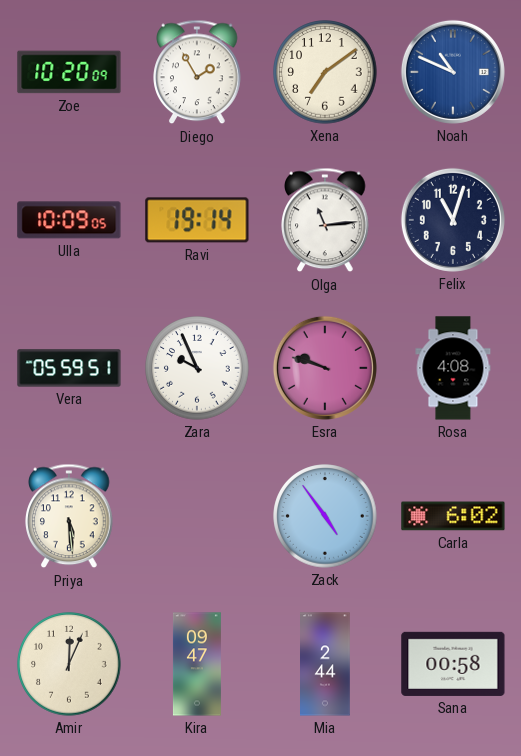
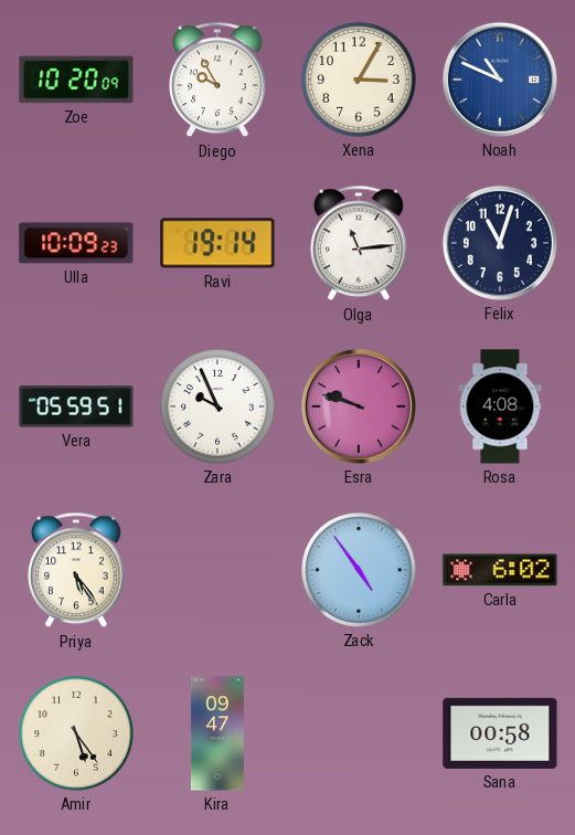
Diego: 1:55 -> 9:55
Xena: 7:09 -> 3:05
Ulla: 10:09:05 -> 10:09:23
Priya: 5:29 -> 5:24
Amir: 12:04 -> 5:24
Mia: 2:44 -> none
